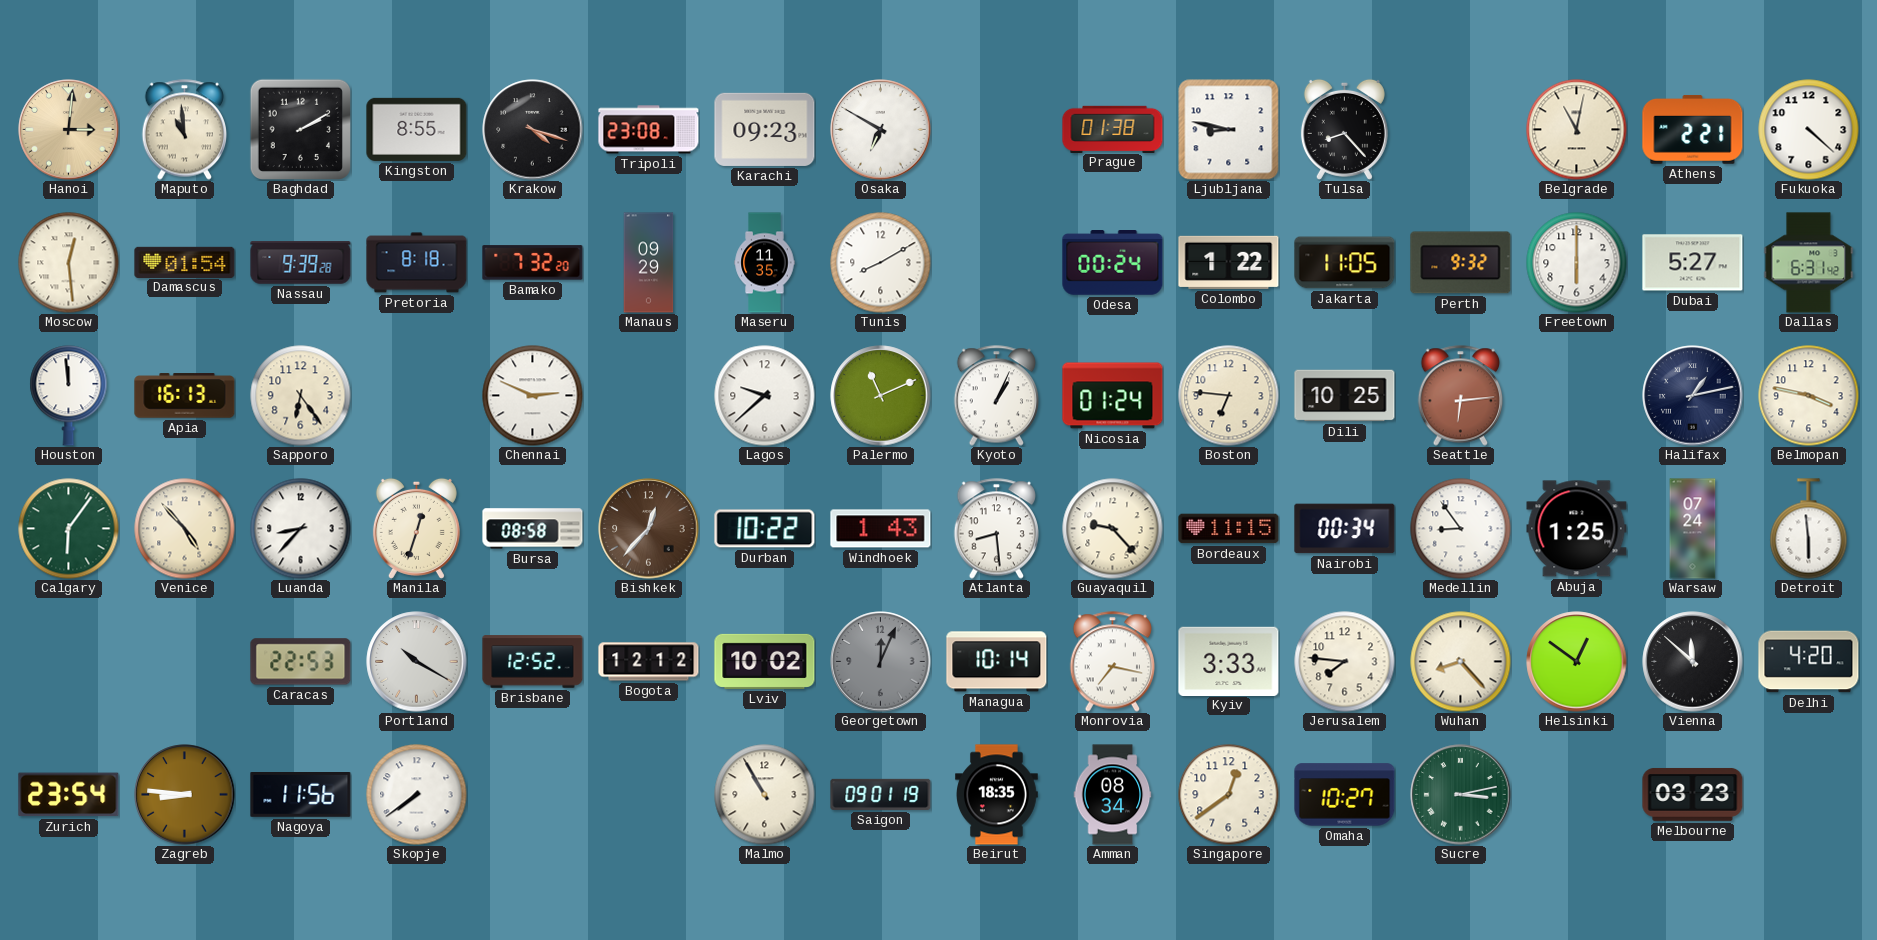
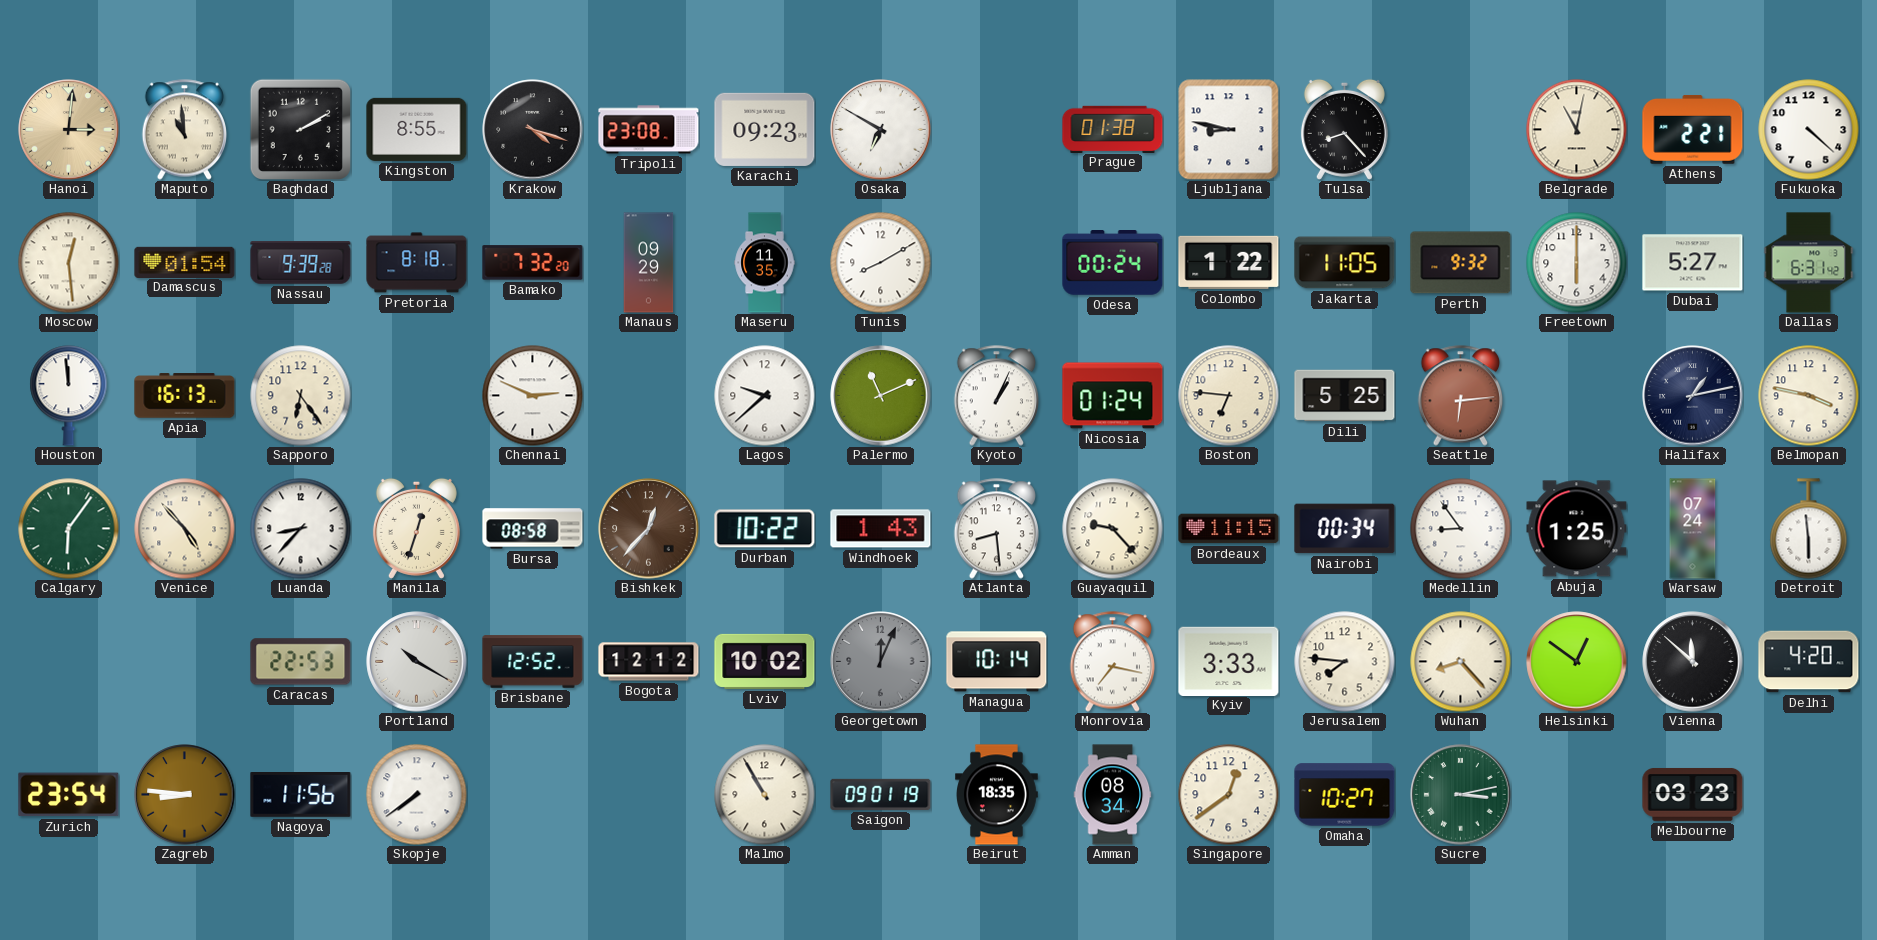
Dili: 10:25 -> 5:25
